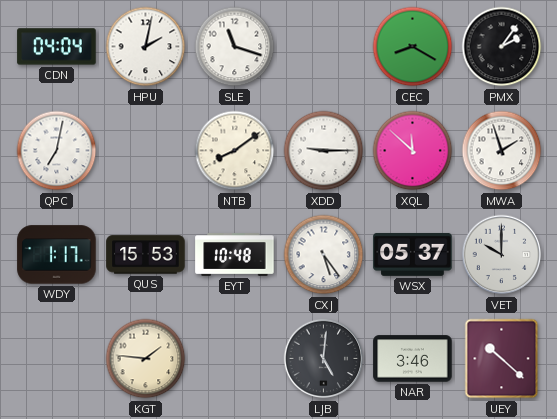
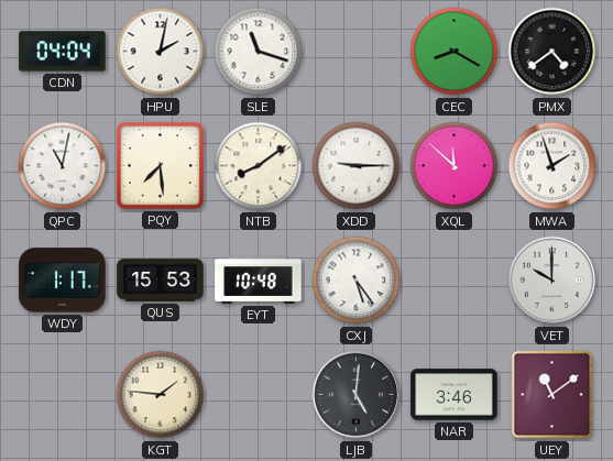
PMX: 2:06 -> 4:39
QPC: 7:02 -> 11:02
PQY: none -> 7:29
WSX: 05:37 -> none
UEY: 10:22 -> 11:09
